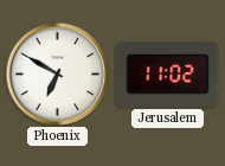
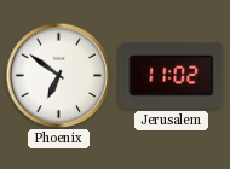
Phoenix: 6:50 -> 6:51
